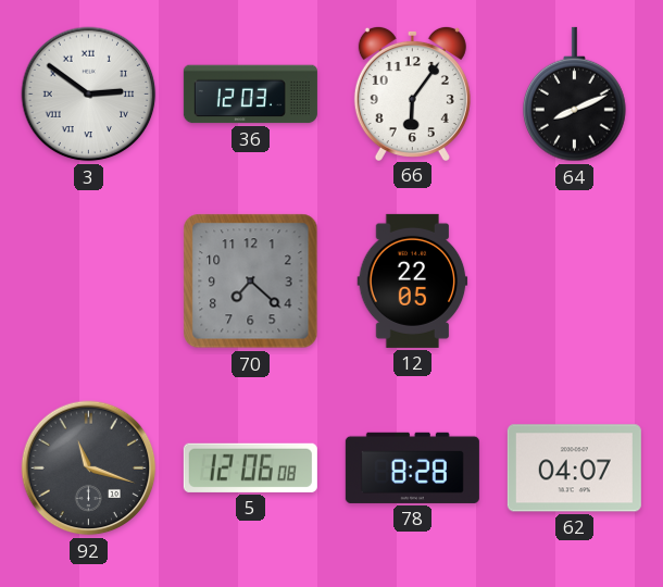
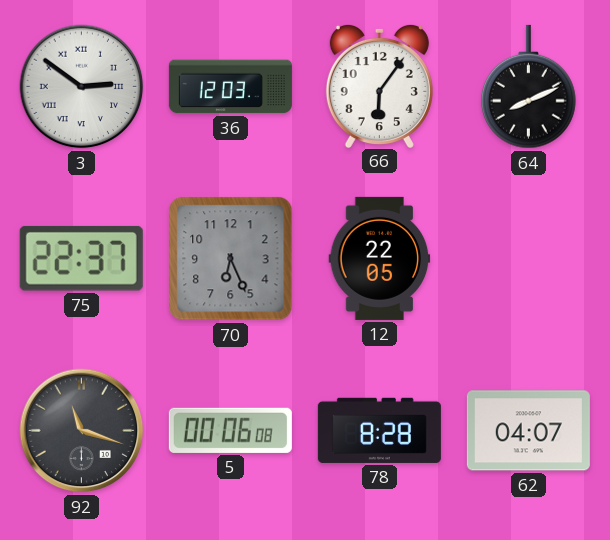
75: none -> 22:37
70: 7:22 -> 6:26
5: 12:06 -> 00:06
